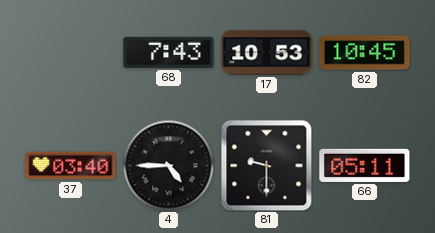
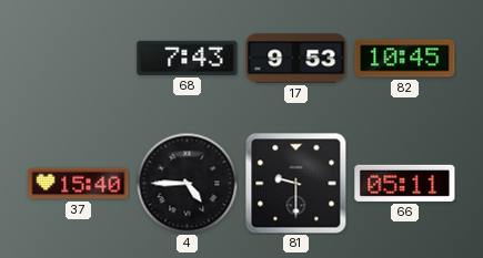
17: 10:53 -> 9:53
37: 03:40 -> 15:40
